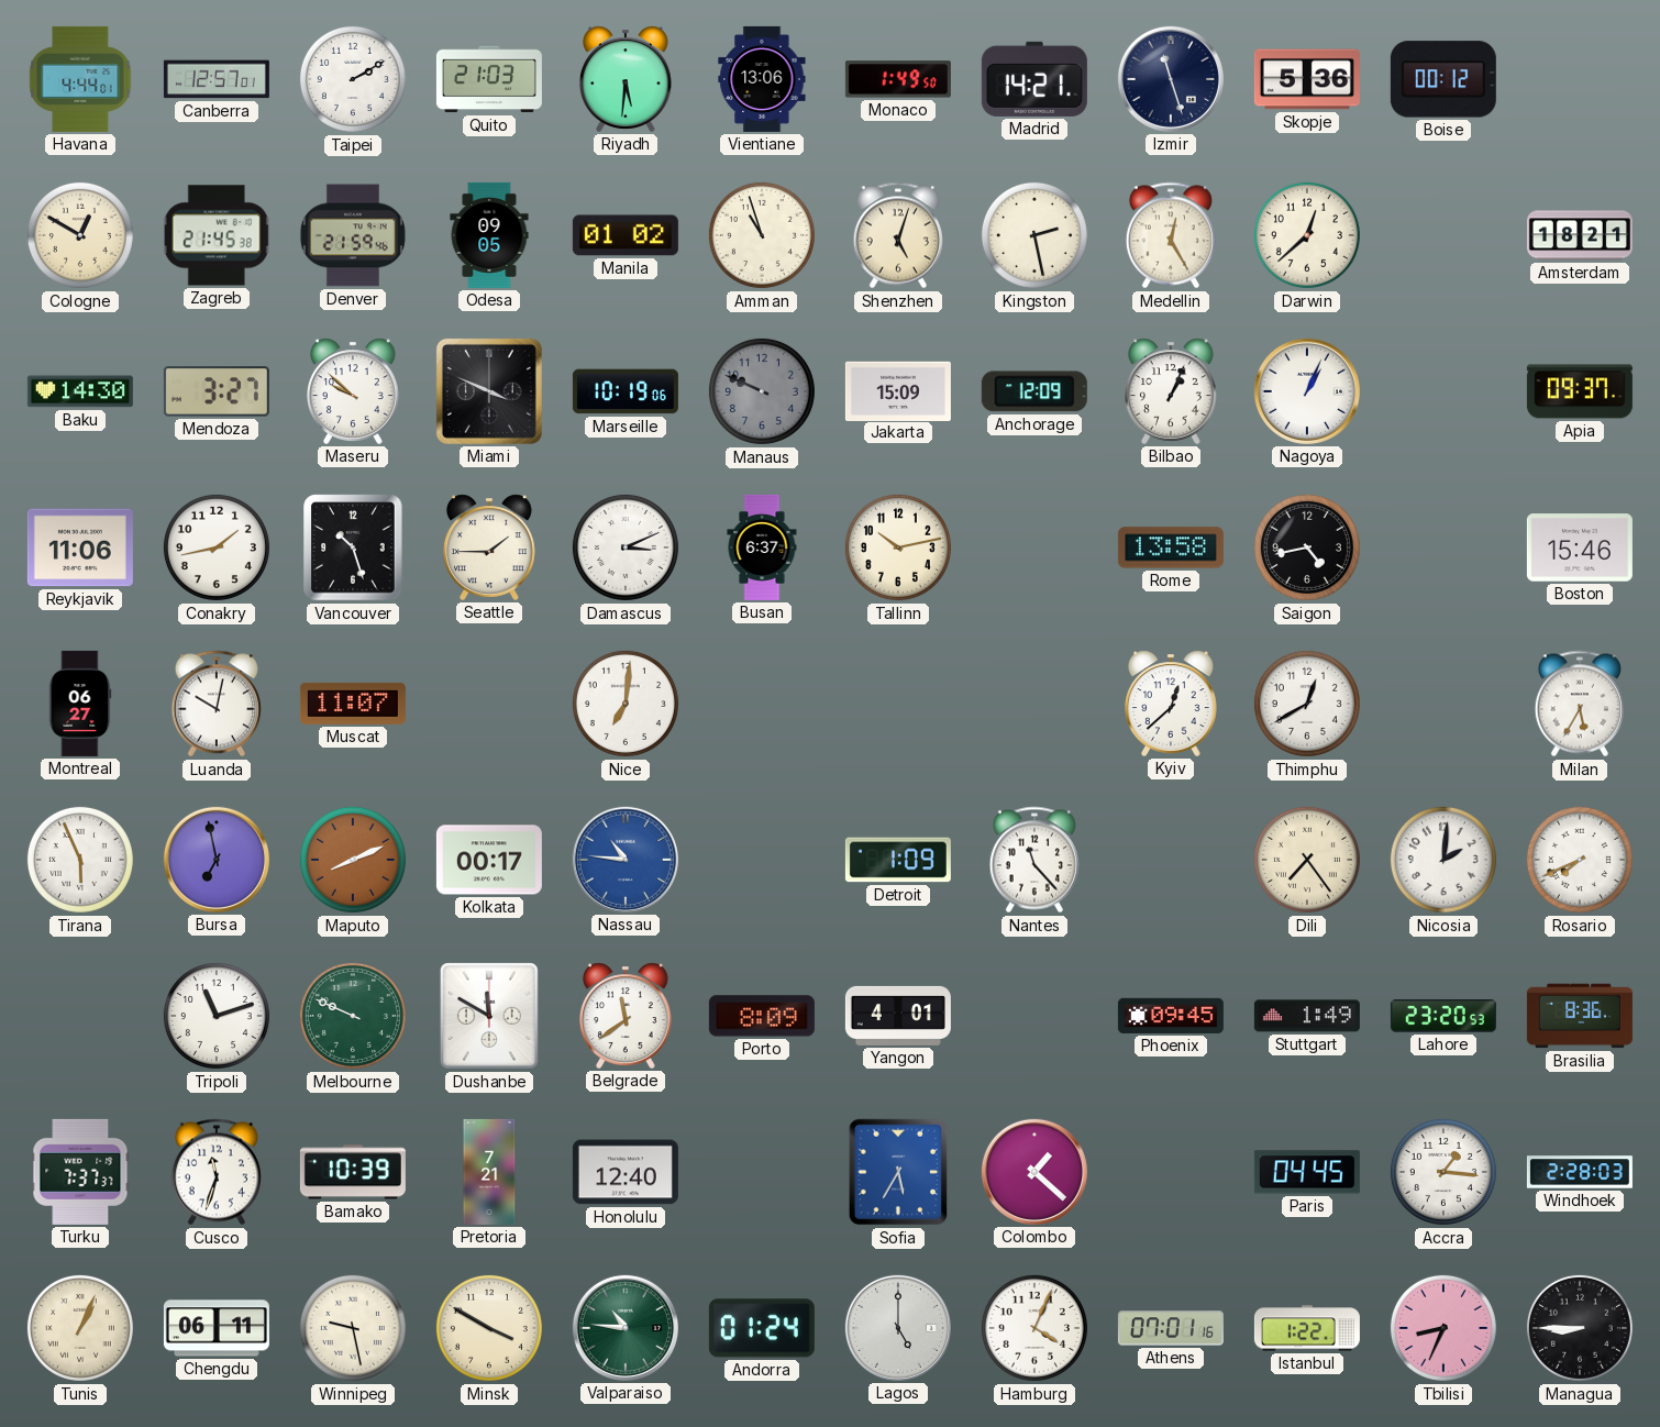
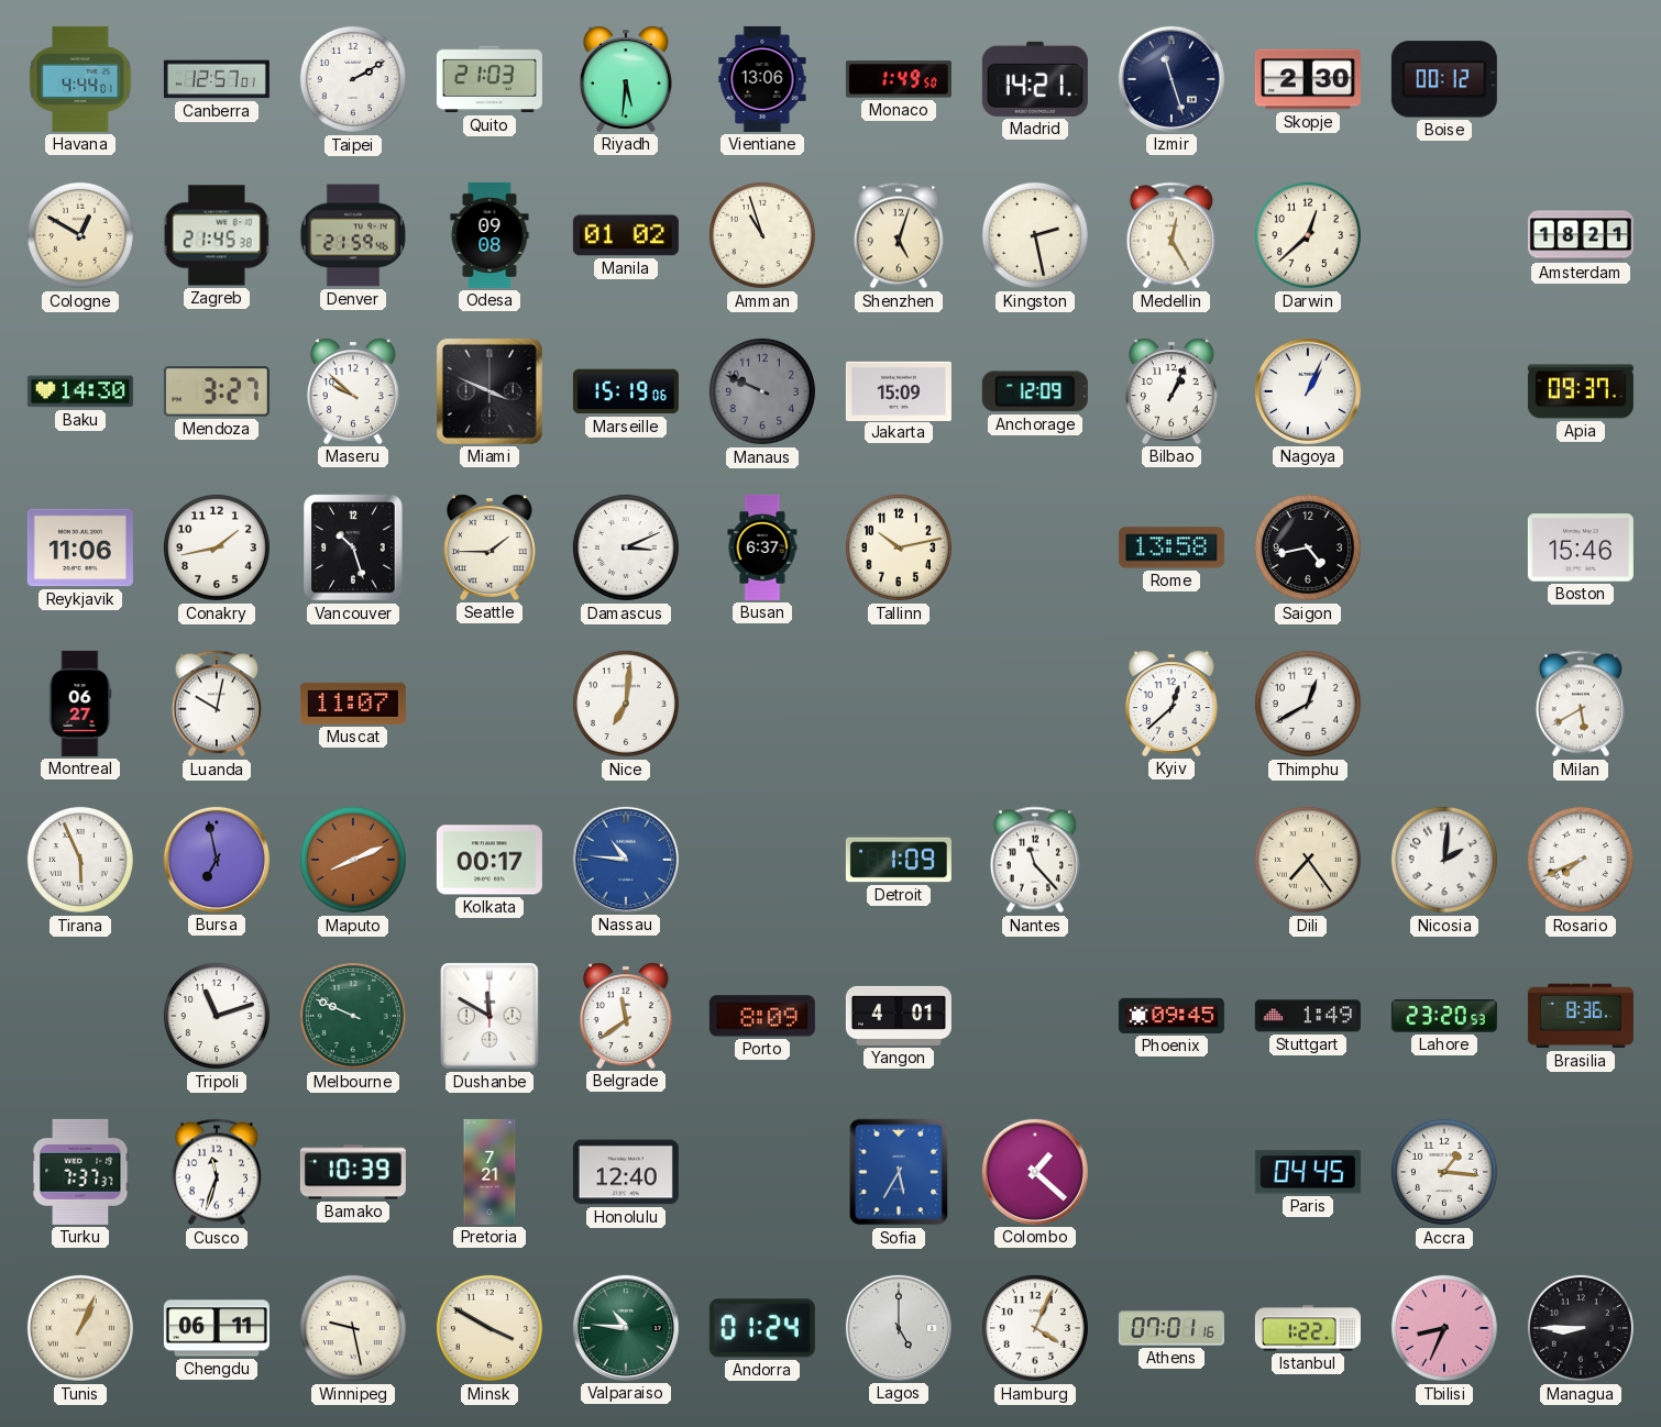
Skopje: 5:36 -> 2:30
Odesa: 09:05 -> 09:08
Marseille: 10:19 -> 15:19
Milan: 5:35 -> 5:40
Windhoek: 2:28 -> none
